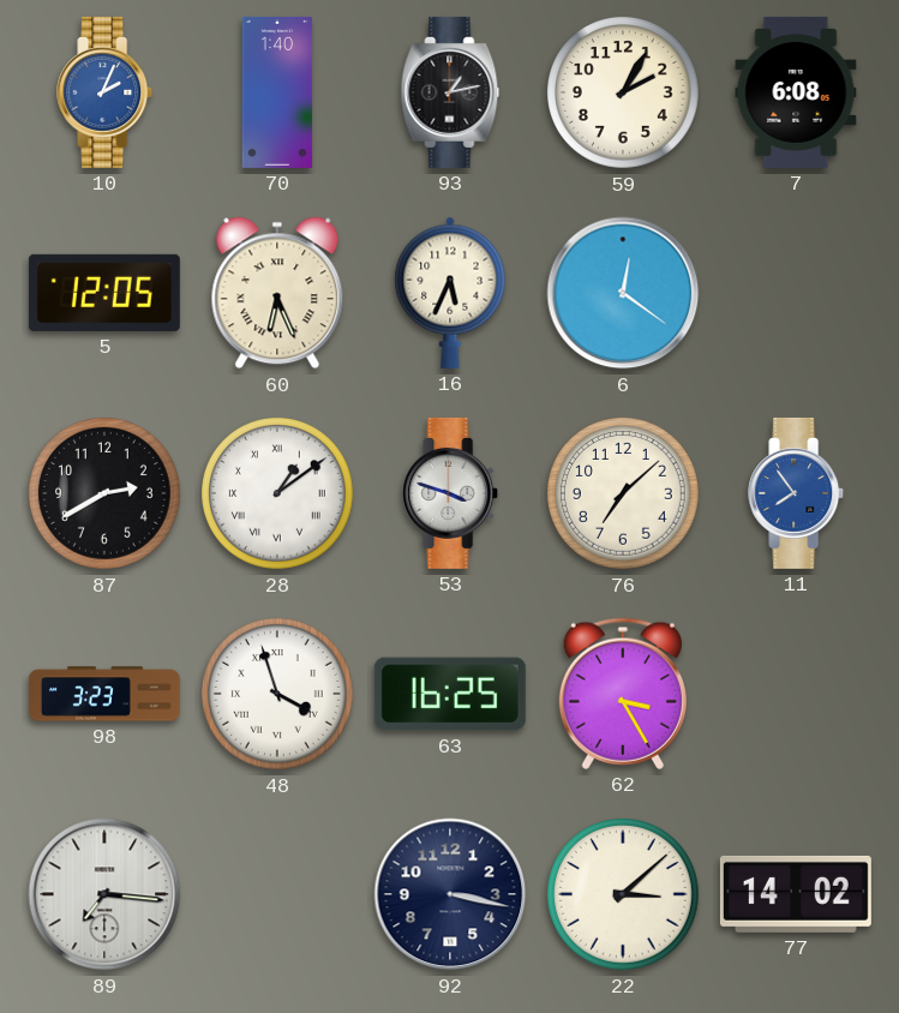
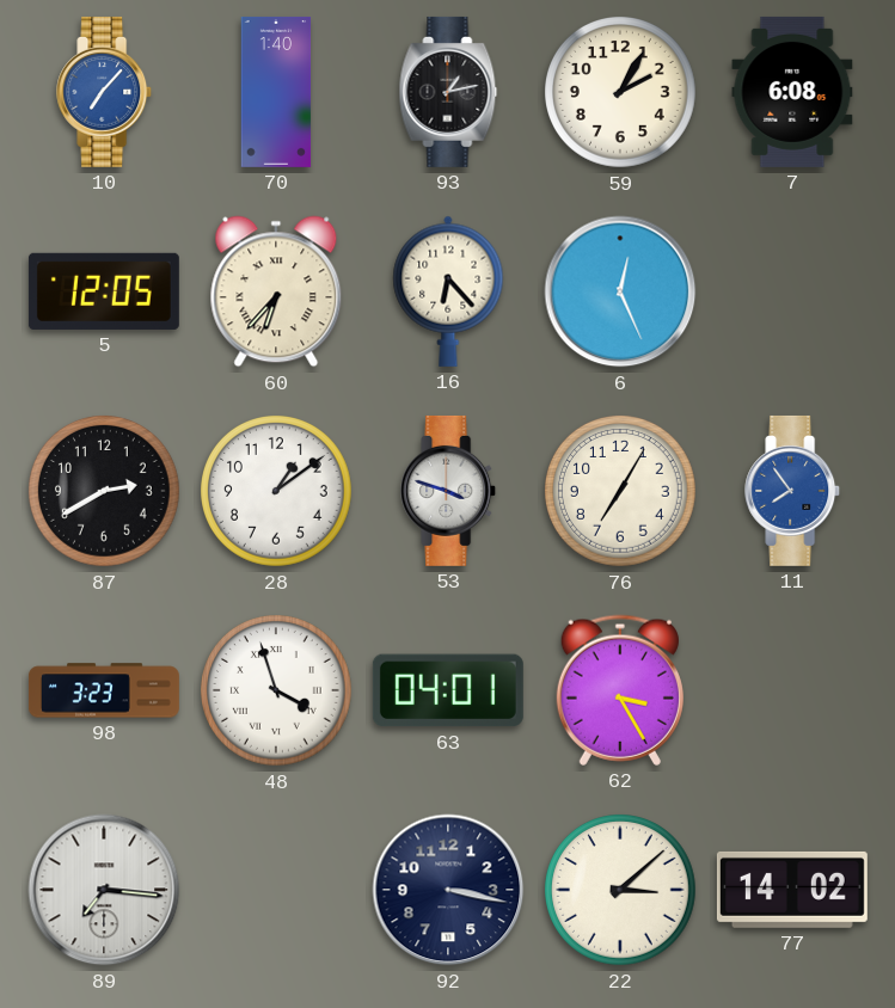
10: 2:04 -> 7:07
60: 6:26 -> 6:37
16: 5:34 -> 6:23
6: 12:21 -> 12:26
28 numerals: Roman -> Arabic
76: 7:08 -> 7:05
63: 16:25 -> 04:01
